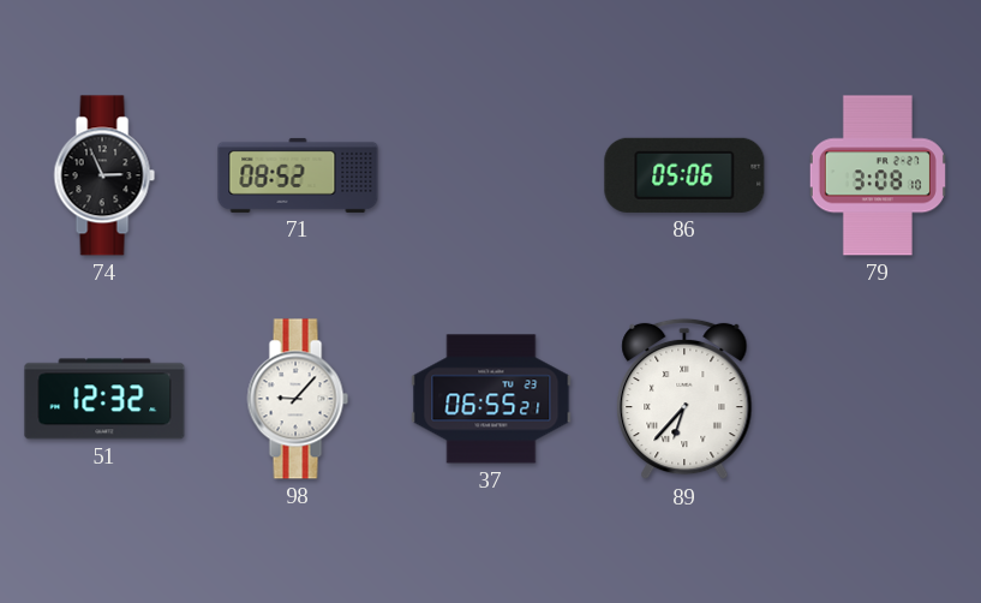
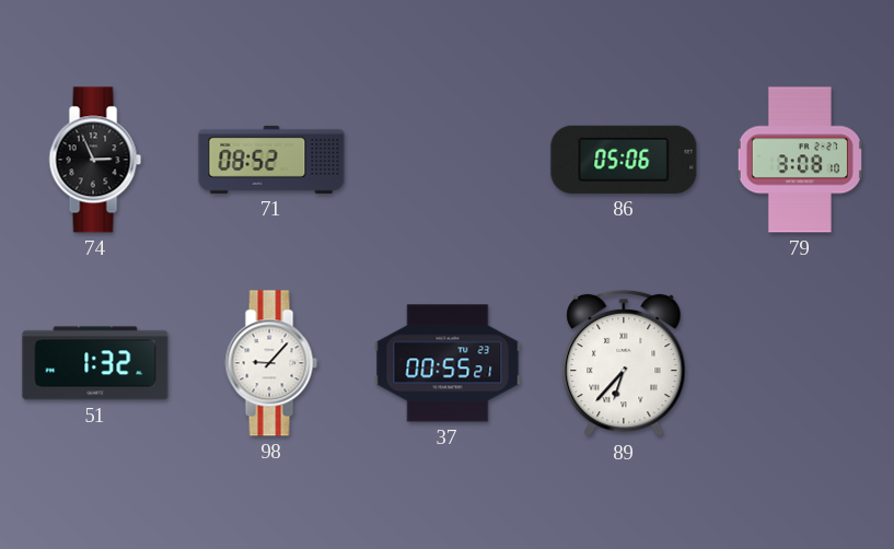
51: 12:32 -> 1:32
37: 06:55 -> 00:55
